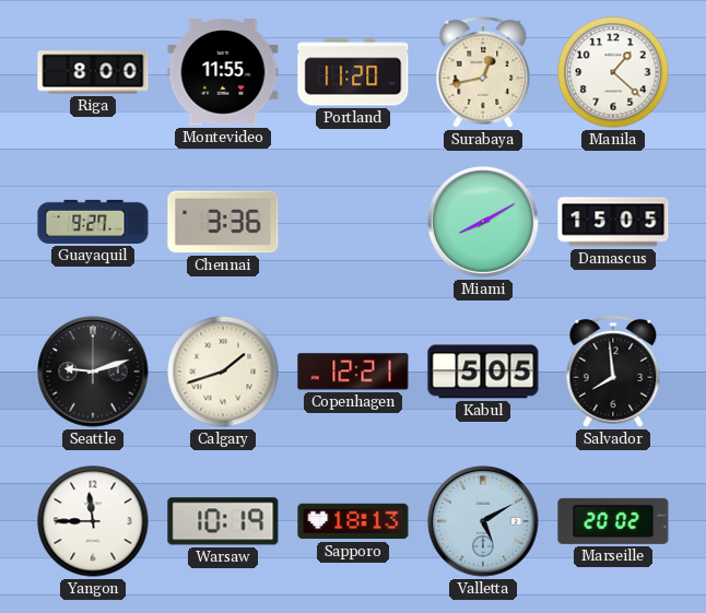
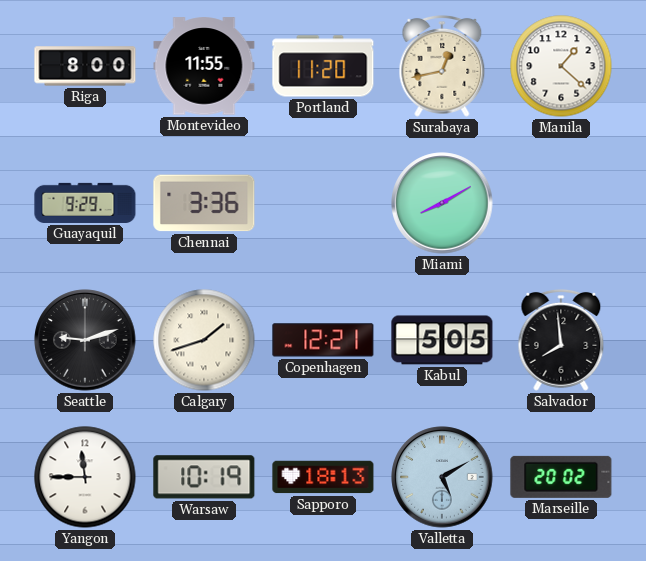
Guayaquil: 9:27 -> 9:29
Damascus: 15:05 -> none
